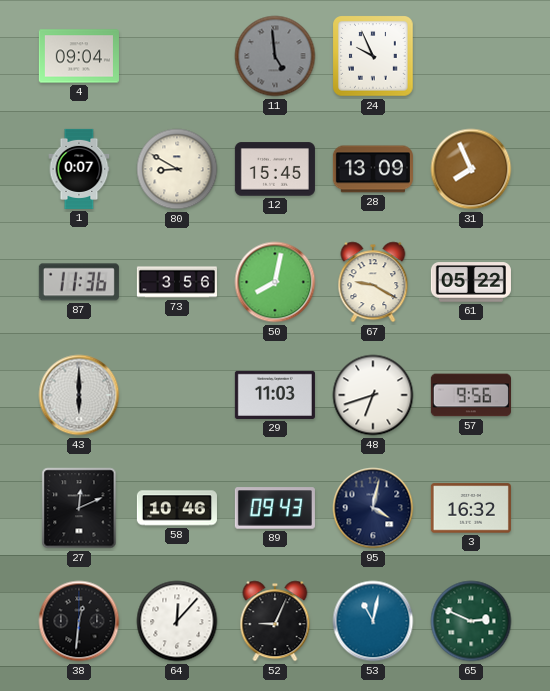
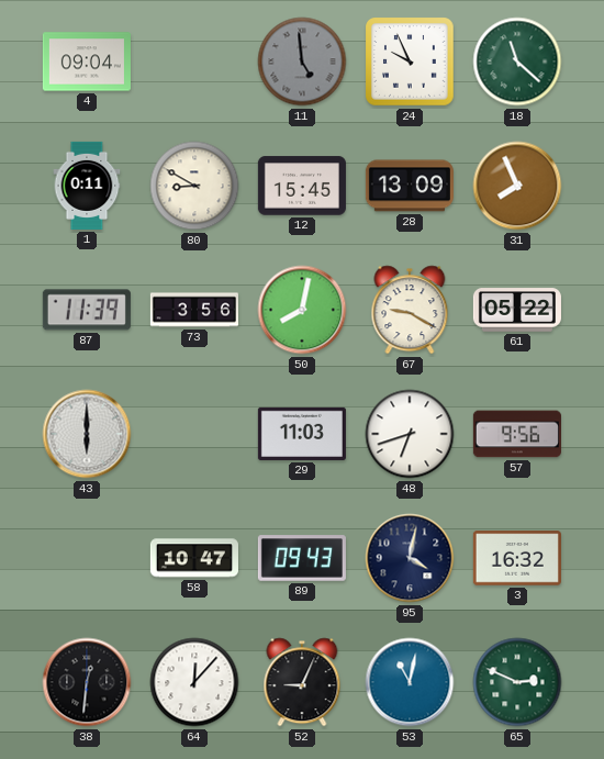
18: none -> 11:22
1: 0:07 -> 0:11
87: 11:36 -> 11:39
27: 12:11 -> none
58: 10:46 -> 10:47
